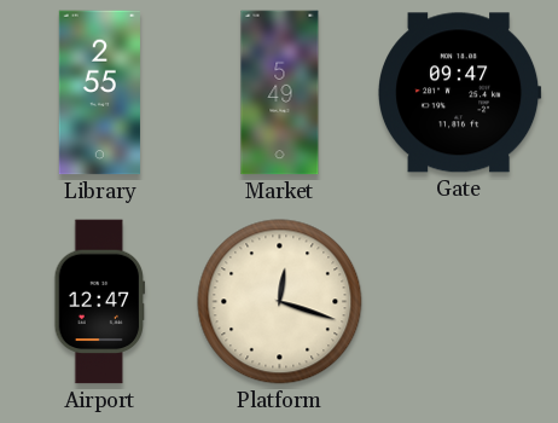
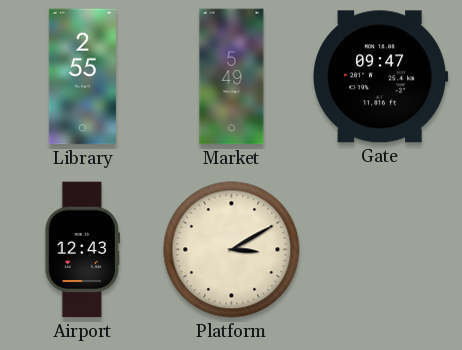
Airport: 12:47 -> 12:43
Platform: 12:18 -> 3:10
